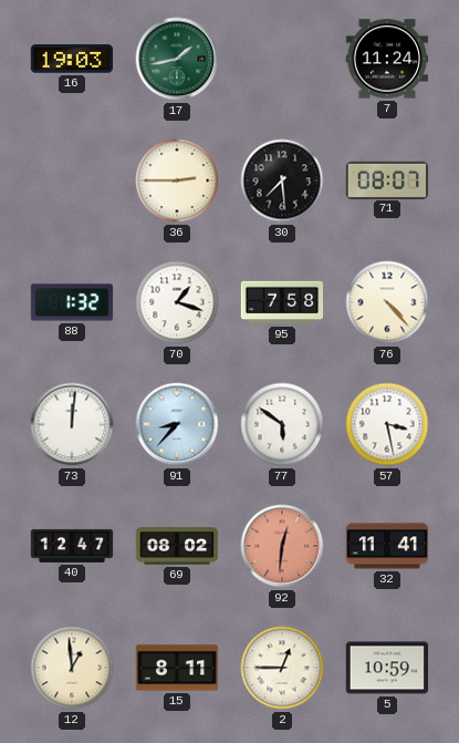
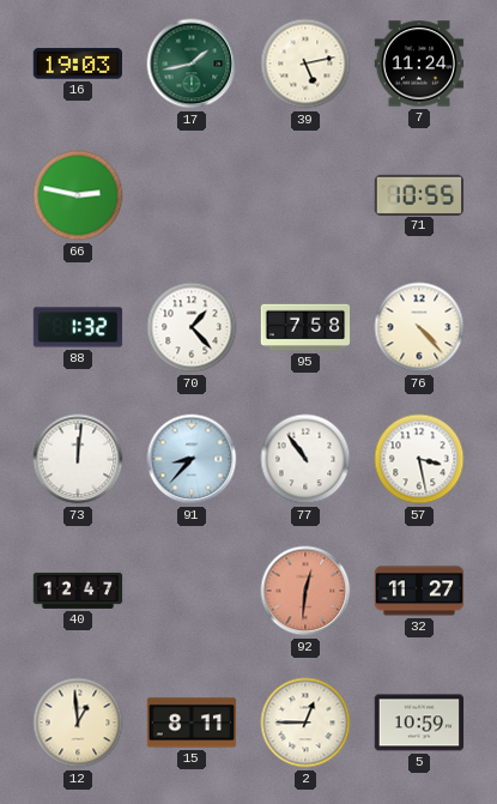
39: none -> 5:13
66: none -> 2:47
36: 2:45 -> none
30: 7:29 -> none
71: 08:07 -> 10:55
70: 1:18 -> 1:23
77: 5:51 -> 10:54
69: 08:02 -> none
32: 11:41 -> 11:27
